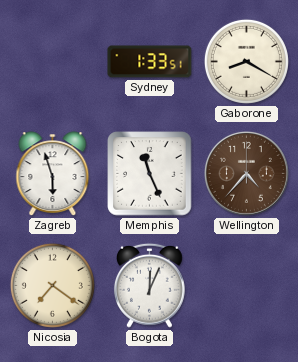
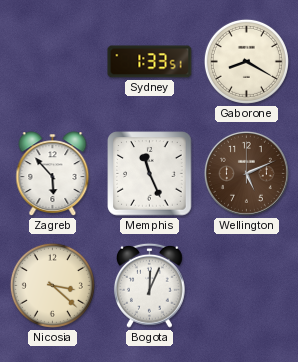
Zagreb: 5:57 -> 5:53
Wellington: 4:37 -> 5:11
Nicosia: 7:21 -> 3:22
